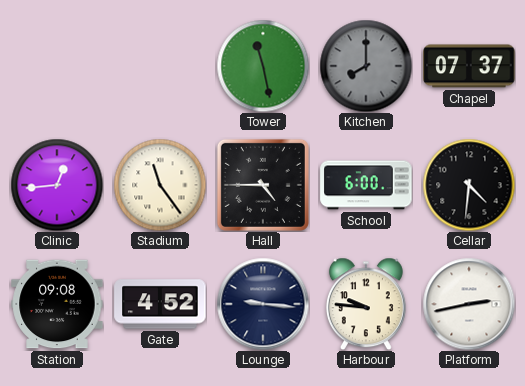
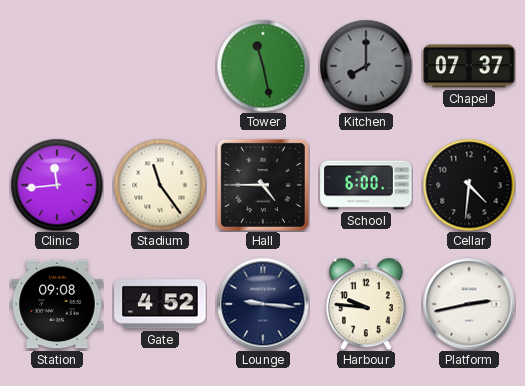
Clinic: 12:44 -> 11:44
